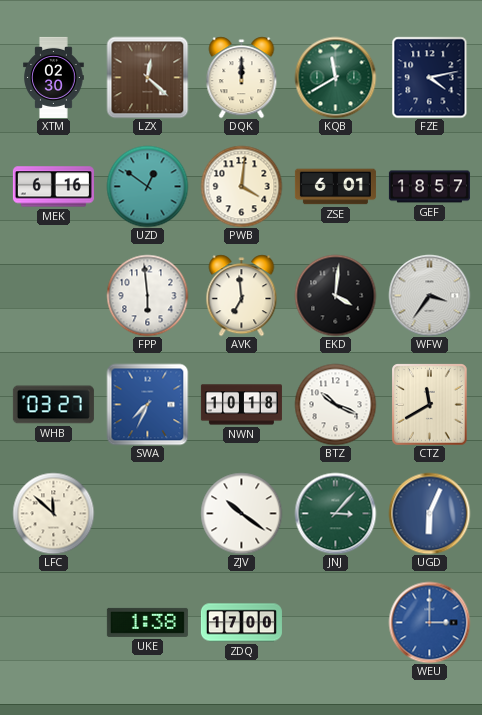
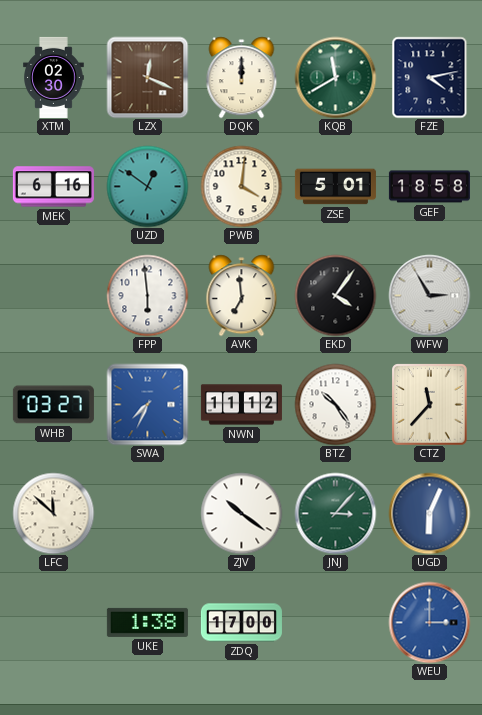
LZX: 12:22 -> 12:19
ZSE: 6:01 -> 5:01
GEF: 18:57 -> 18:58
EKD: 4:01 -> 4:06
WFW: 3:36 -> 2:55
NWN: 10:18 -> 11:12
BTZ: 10:19 -> 10:24
CTZ: 11:40 -> 11:37
